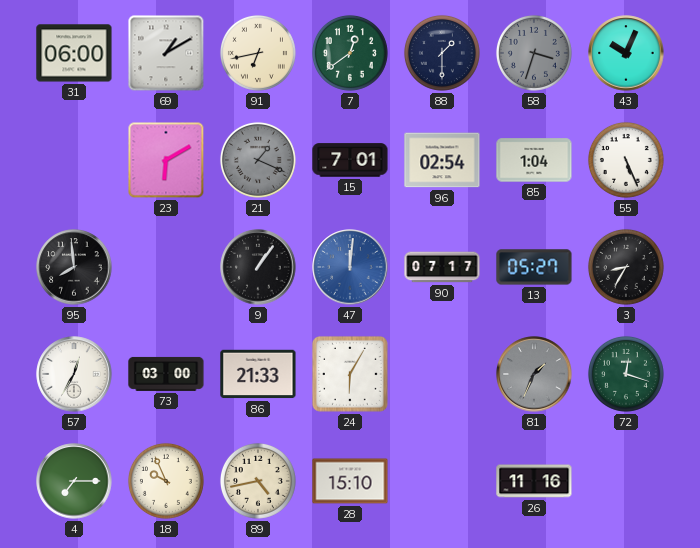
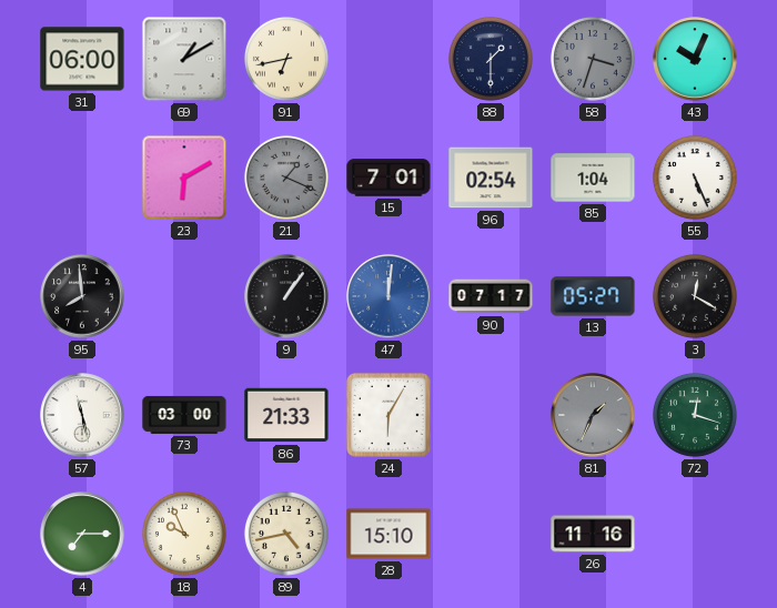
7: 12:39 -> none
3: 8:35 -> 12:20
57: 12:35 -> 11:28
